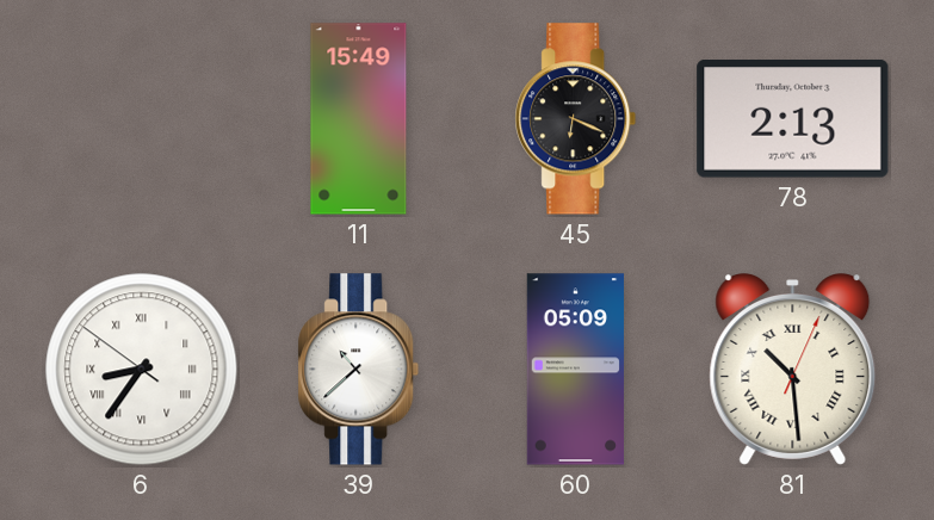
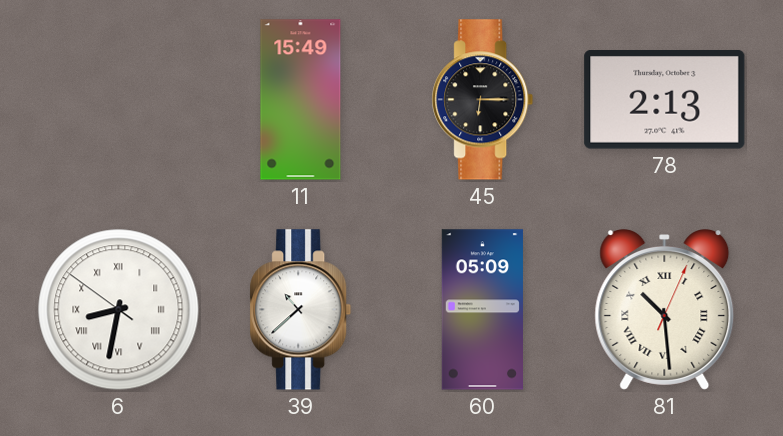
45: 6:19 -> 6:15
6: 8:35 -> 8:31
